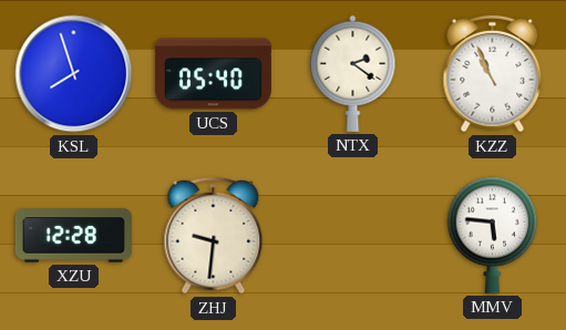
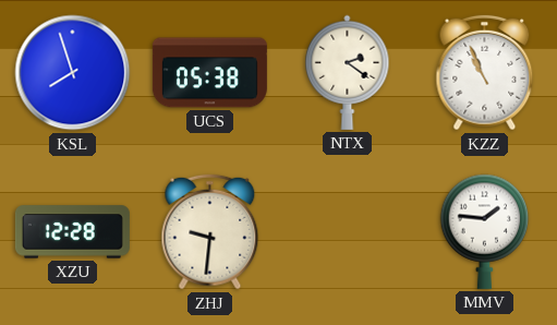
UCS: 05:40 -> 05:38
MMV: 5:46 -> 1:46
